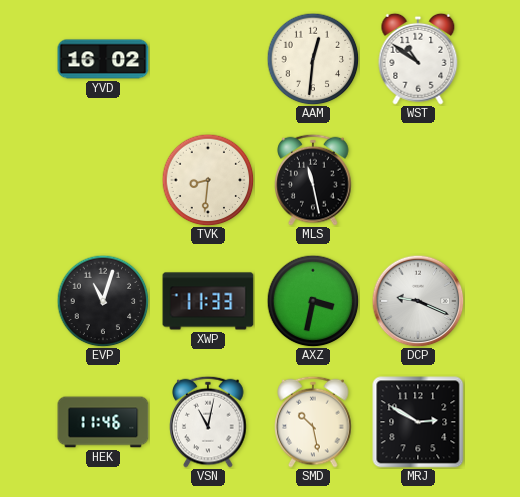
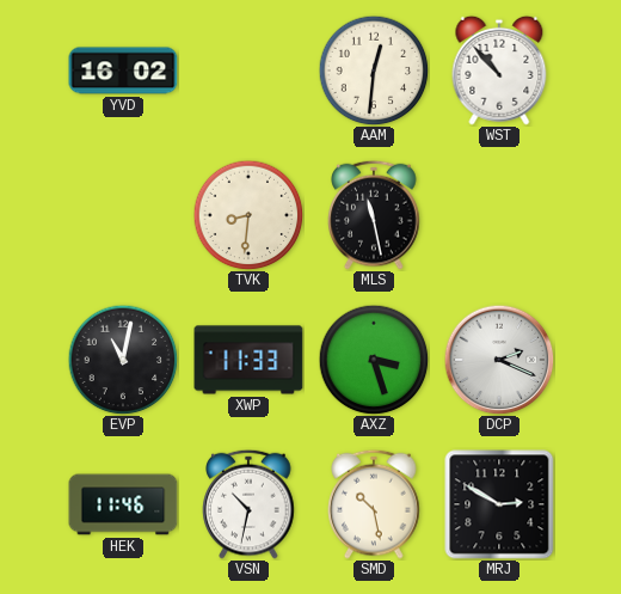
WST: 10:51 -> 10:53
EVP: 11:03 -> 11:02
AXZ: 3:32 -> 3:27
DCP: 9:19 -> 2:19
VSN: 11:02 -> 10:32
